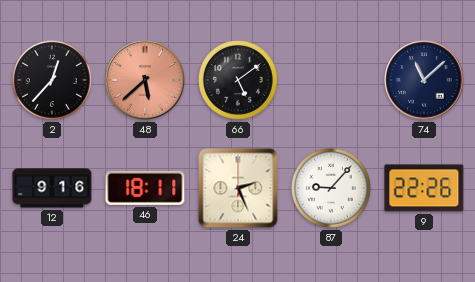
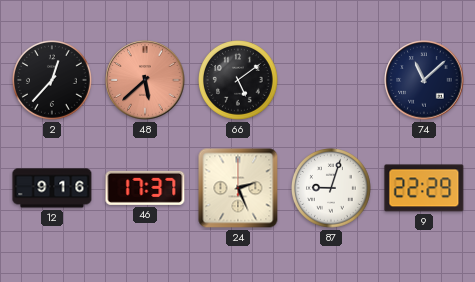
46: 18:11 -> 17:37
87: 9:07 -> 9:03
9: 22:26 -> 22:29
